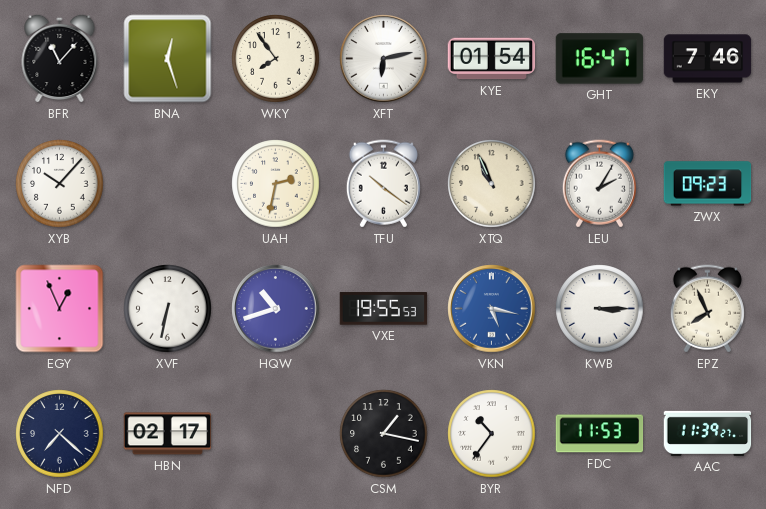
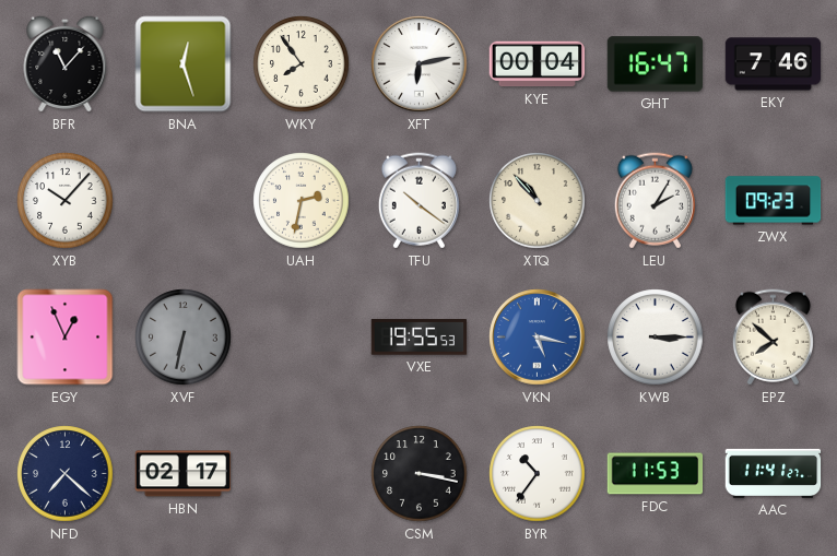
KYE: 01:54 -> 00:04
XTQ: 10:56 -> 10:53
XVF dial: white -> grey
HQW: 10:42 -> none
EPZ: 7:56 -> 7:52
CSM: 1:17 -> 3:17
AAC: 11:39 -> 11:41
